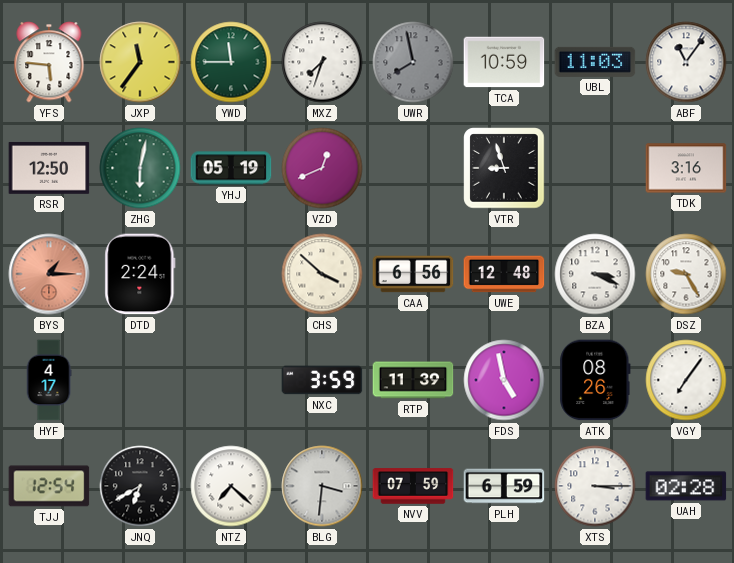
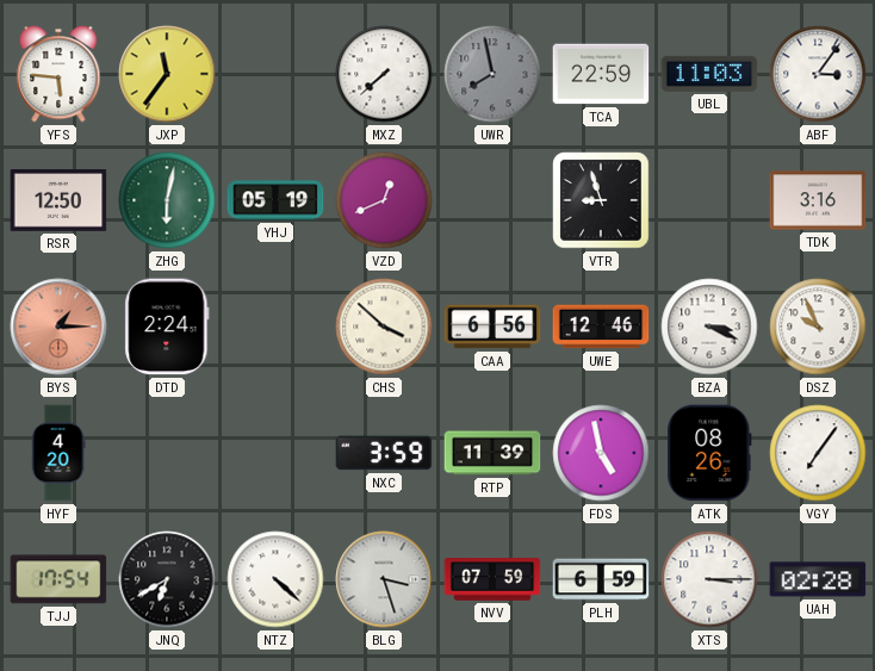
YWD: 11:45 -> none
MXZ: 7:33 -> 7:38
TCA: 10:59 -> 22:59
ABF: 11:06 -> 3:06
UWE: 12:48 -> 12:46
DSZ: 9:25 -> 9:56
HYF: 4:17 -> 4:20
TJJ: 12:54 -> 17:54
NTZ: 7:22 -> 4:22
BLG: 3:31 -> 3:27
